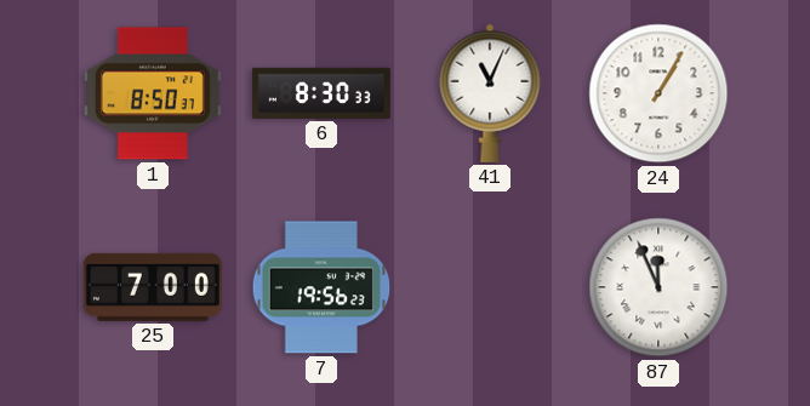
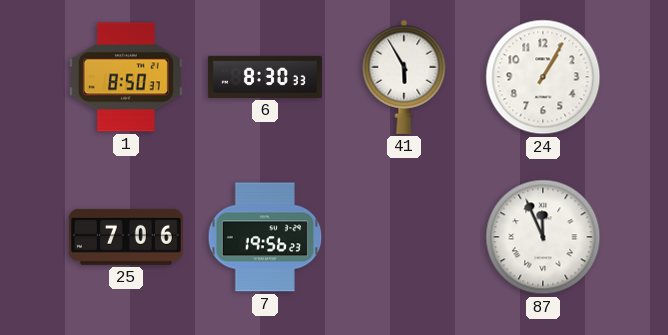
41: 11:04 -> 5:55
25: 7:00 -> 7:06
